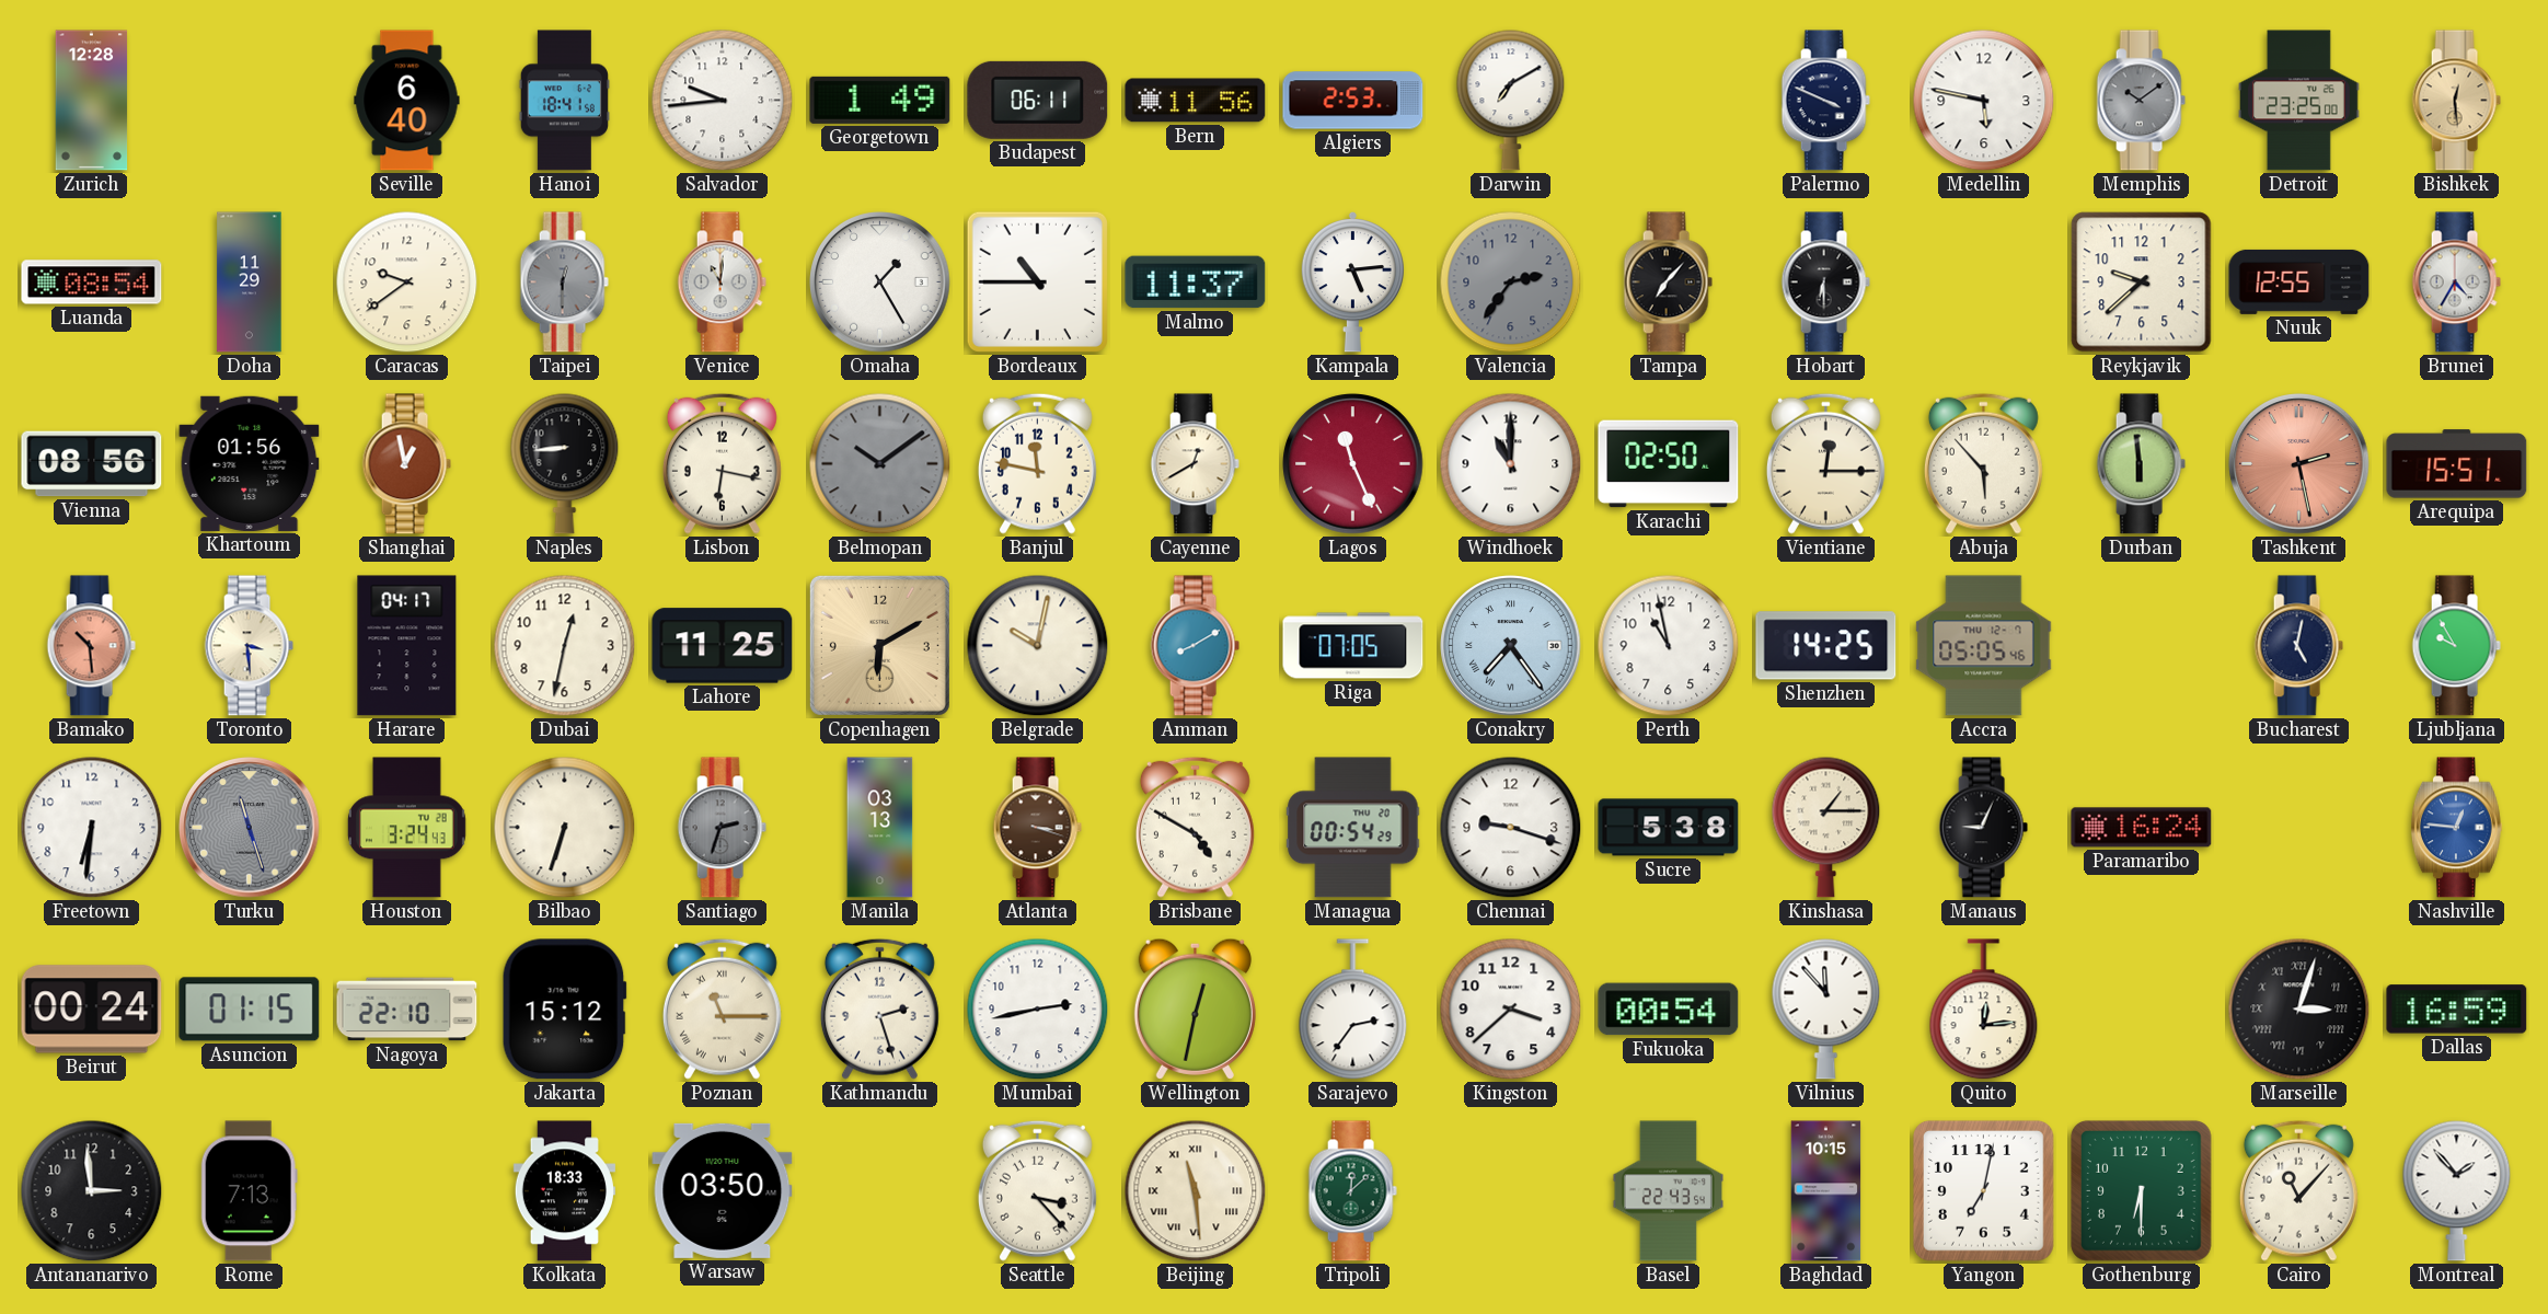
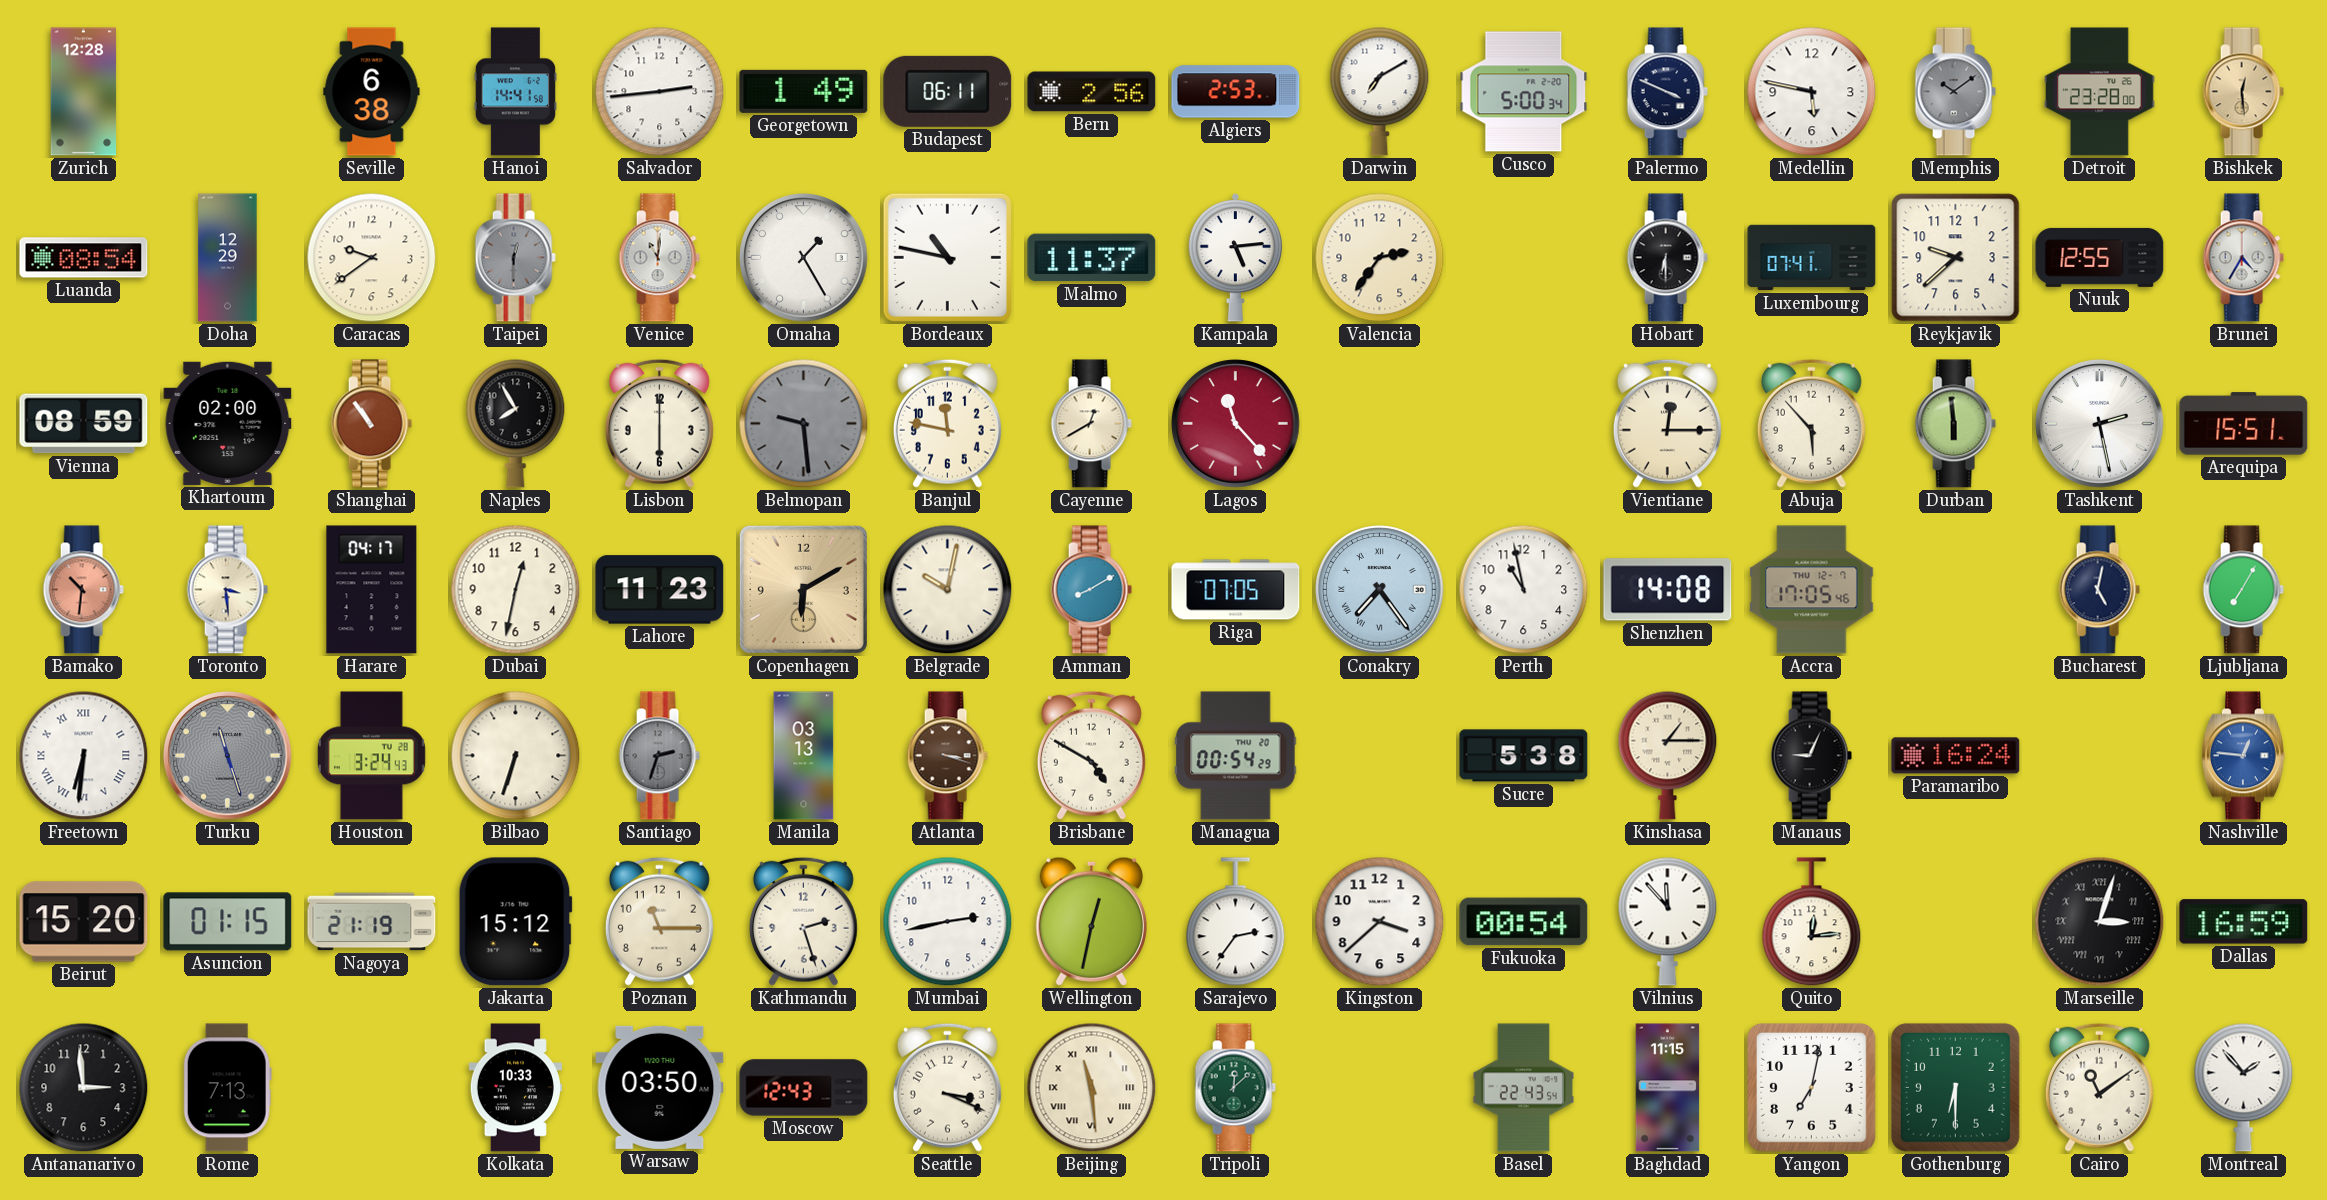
Seville: 6:40 -> 6:38
Hanoi: 18:41 -> 14:41
Salvador: 9:44 -> 2:44
Bern: 11:56 -> 2:56
Cusco: none -> 5:00
Detroit: 23:25 -> 23:28
Doha: 11:29 -> 12:29
Bordeaux: 10:45 -> 10:47
Valencia dial: grey -> cream
Tampa: 7:07 -> none
Luxembourg: none -> 07:41
Vienna: 08:56 -> 08:59
Khartoum: 01:56 -> 02:00
Shanghai: 12:58 -> 10:54
Naples: 8:44 -> 7:55
Lisbon: 6:17 -> 6:00
Belmopan: 10:09 -> 9:29
Lagos: 11:26 -> 11:23
Windhoek: 11:00 -> none
Karachi: 02:50 -> none
Tashkent dial: salmon -> white
Bamako: 10:29 -> 10:31
Lahore: 11:25 -> 11:23
Shenzhen: 14:25 -> 14:08
Accra: 05:05 -> 17:05
Ljubljana: 9:55 -> 7:05
Freetown numerals: Arabic -> Roman
Chennai: 9:18 -> none
Beirut: 00:24 -> 15:20
Nagoya: 22:10 -> 21:19
Poznan numerals: Roman -> Arabic
Kolkata: 18:33 -> 10:33
Moscow: none -> 12:43
Seattle: 3:23 -> 3:19
Baghdad: 10:15 -> 11:15
Cairo: 11:07 -> 11:09
